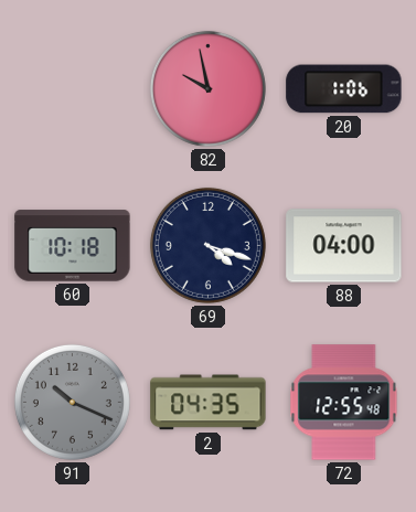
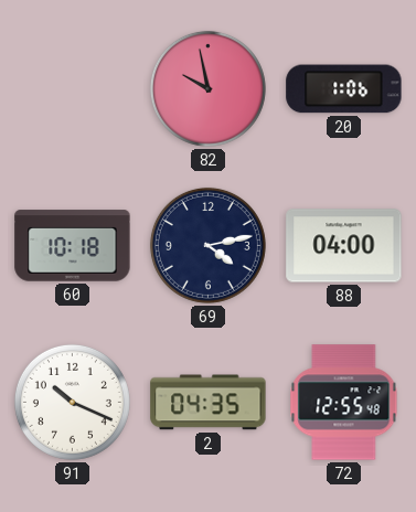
69: 4:18 -> 4:13
91 dial: grey -> white
